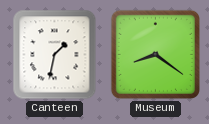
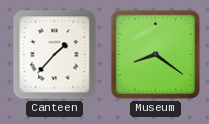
Canteen: 1:32 -> 1:37
